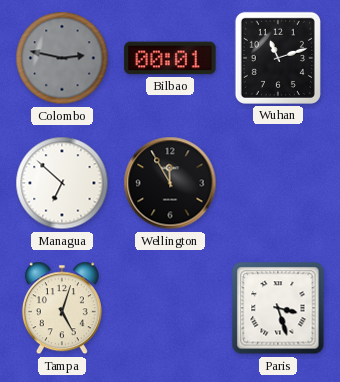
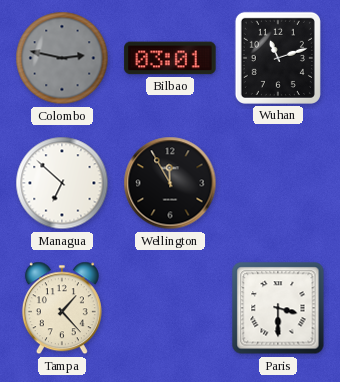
Bilbao: 00:01 -> 03:01
Tampa: 5:03 -> 1:23
Paris: 3:27 -> 3:30
